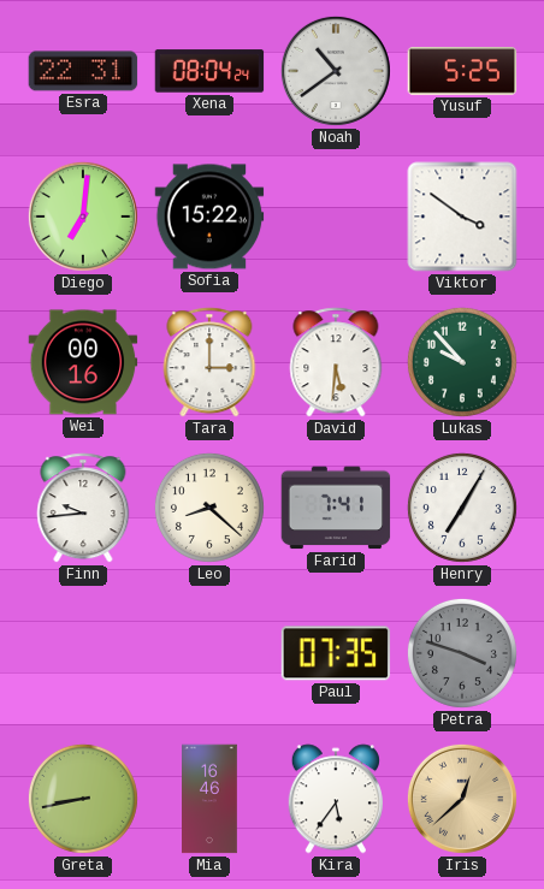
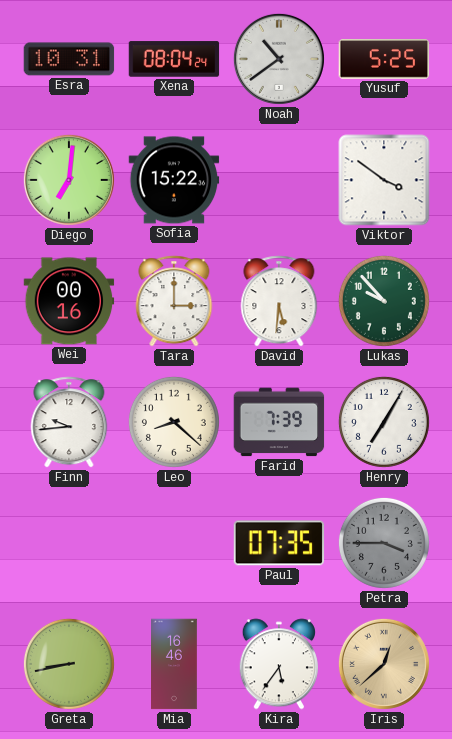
Esra: 22:31 -> 10:31
Farid: 7:41 -> 7:39
Petra: 3:48 -> 3:45
